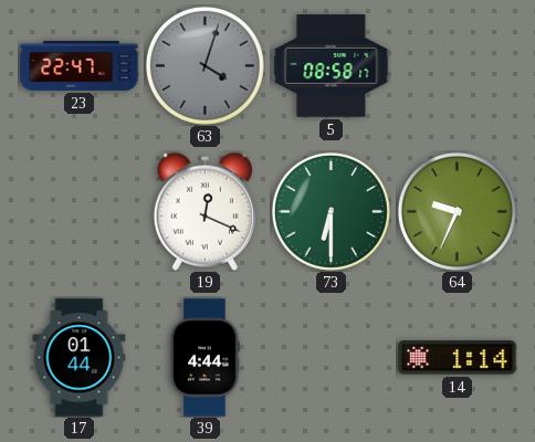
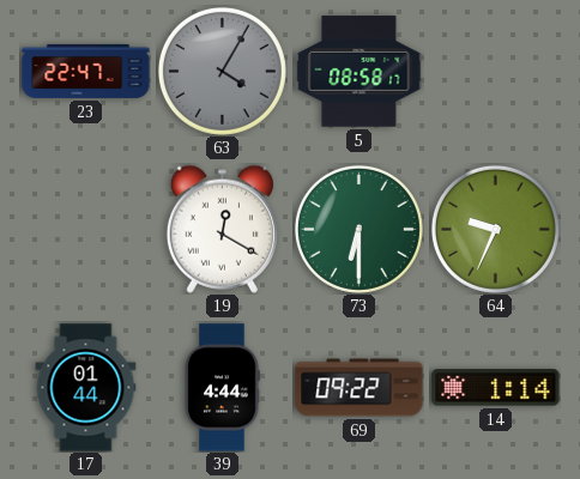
63: 4:03 -> 4:05
19: 12:19 -> 12:20
69: none -> 09:22
